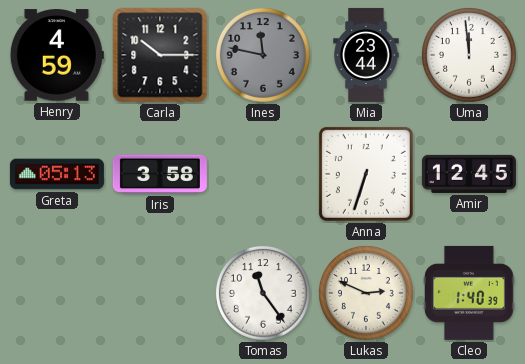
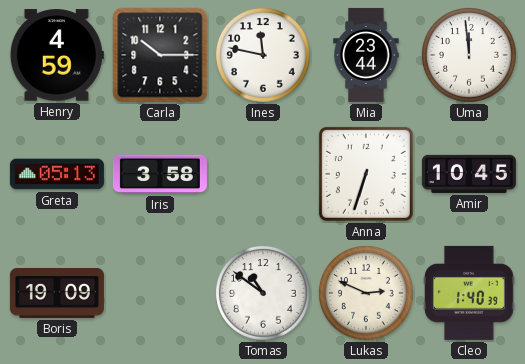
Ines dial: grey -> white
Amir: 12:45 -> 10:45
Boris: none -> 19:09
Tomas: 11:24 -> 10:51
